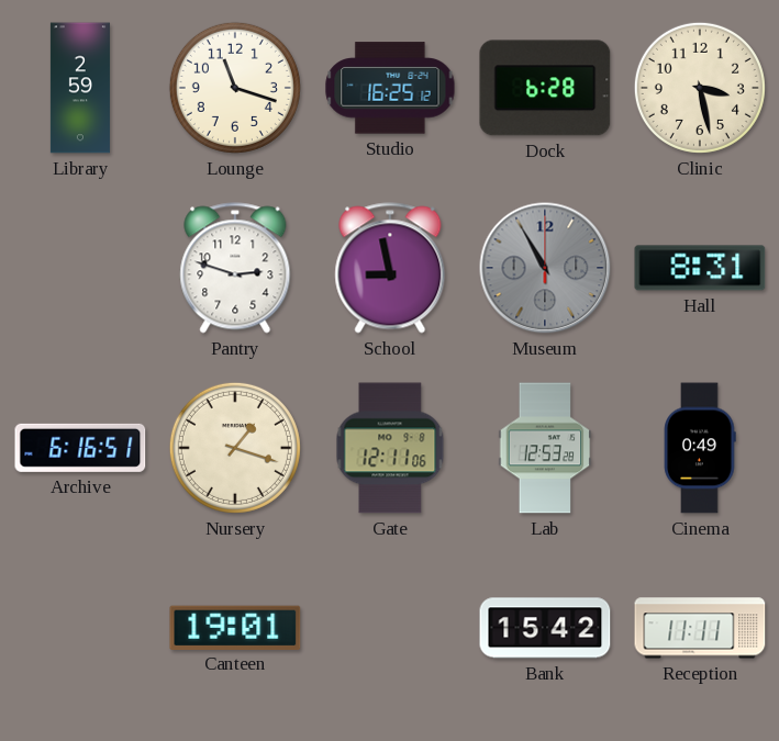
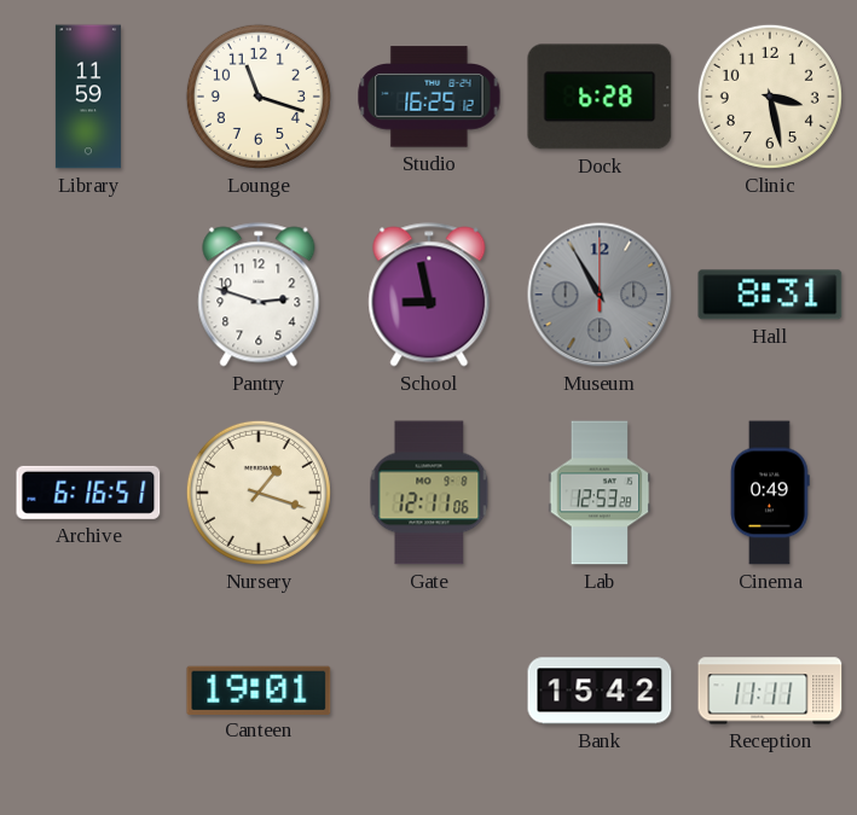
Library: 2:59 -> 11:59
